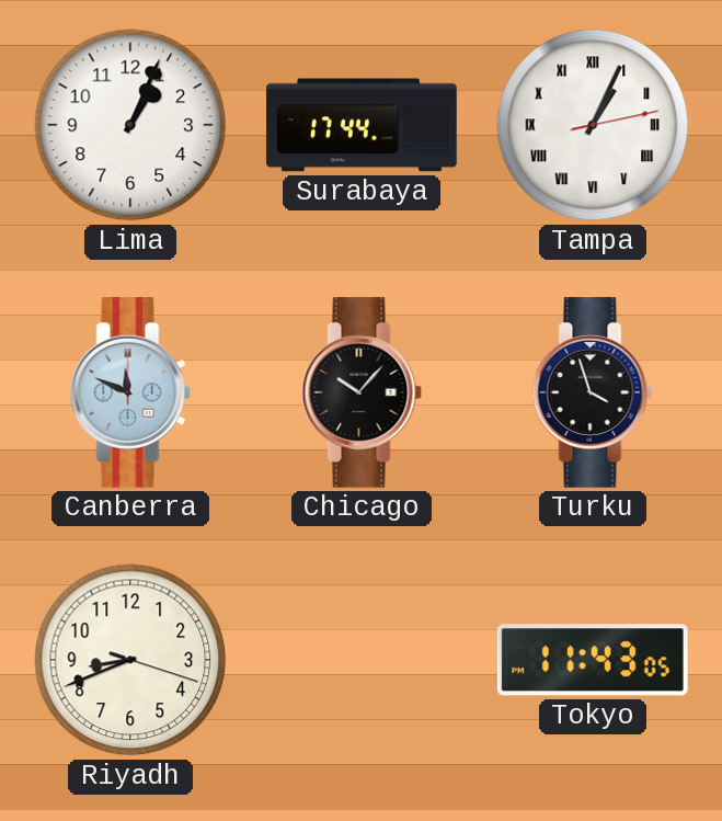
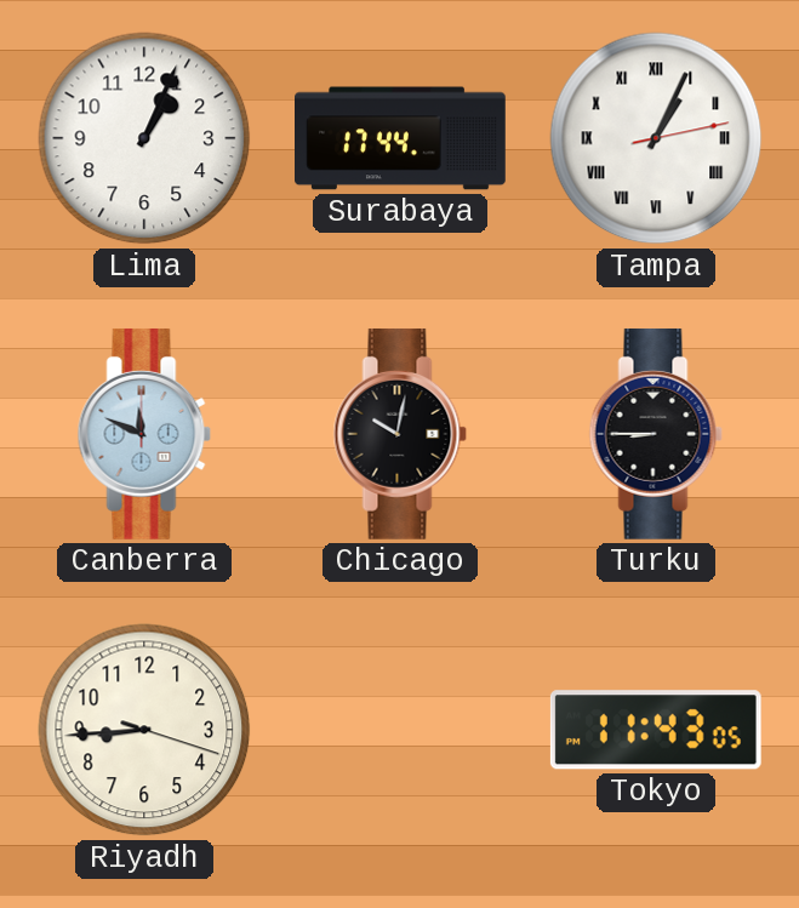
Chicago: 10:07 -> 10:02
Turku: 3:57 -> 8:45
Riyadh: 8:41 -> 8:44
